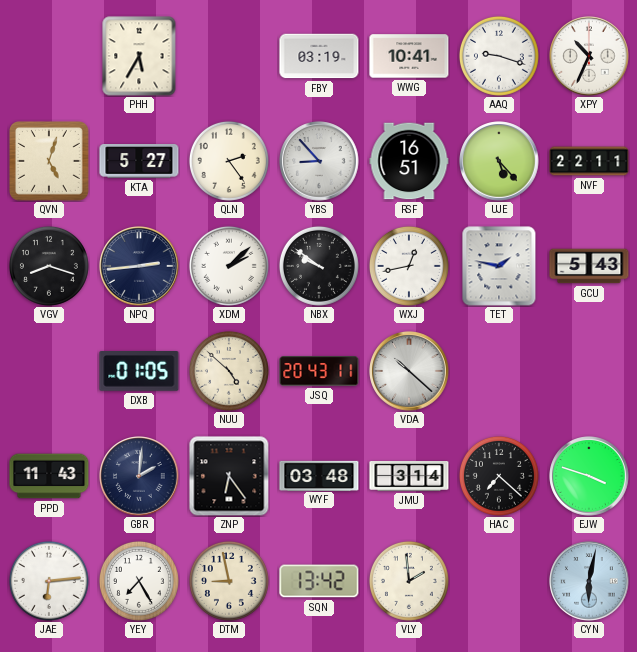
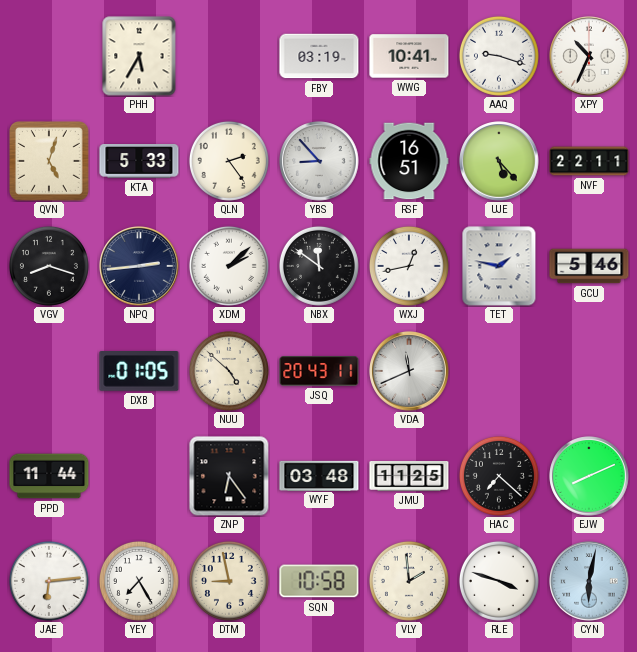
KTA: 5:27 -> 5:33
NBX: 9:51 -> 11:51
GCU: 5:43 -> 5:46
VDA: 10:22 -> 11:41
PPD: 11:43 -> 11:44
GBR: 2:01 -> none
JMU: 3:14 -> 11:25
EJW: 3:48 -> 8:11
SQN: 13:42 -> 10:58
RLE: none -> 3:48
